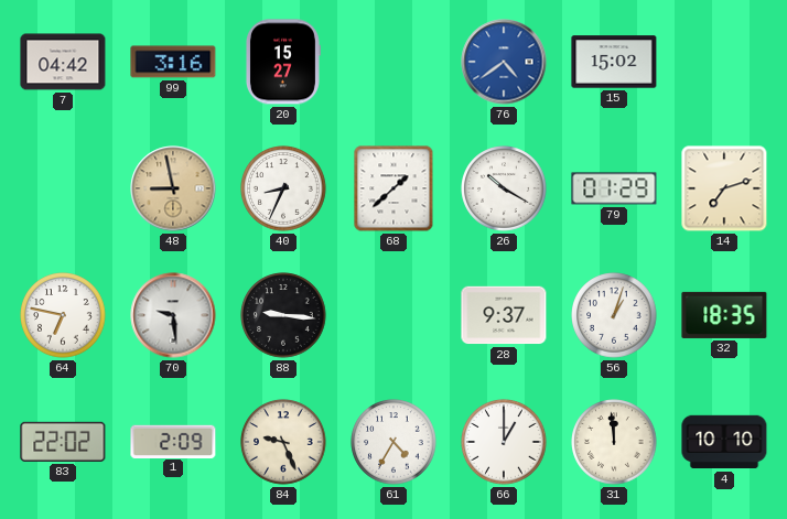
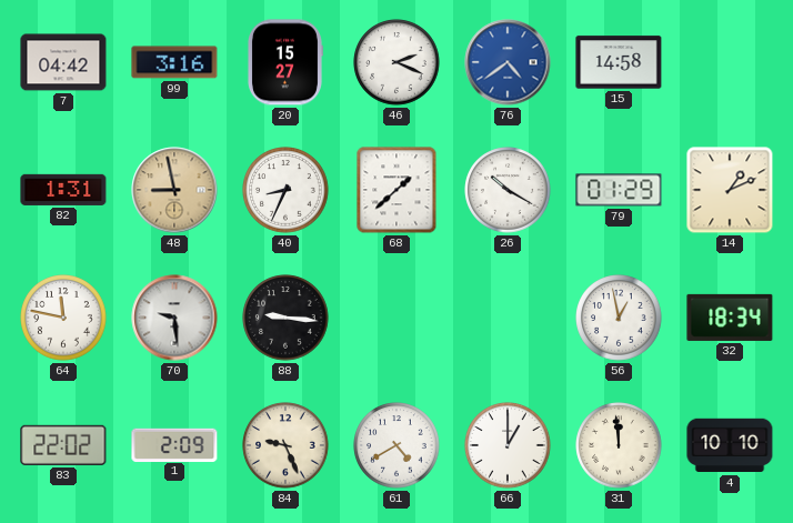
46: none -> 2:19
15: 15:02 -> 14:58
82: none -> 1:31
14: 7:12 -> 1:11
64: 6:47 -> 11:47
28: 9:37 -> none
56: 1:03 -> 12:58
32: 18:35 -> 18:34
61: 4:35 -> 4:40
